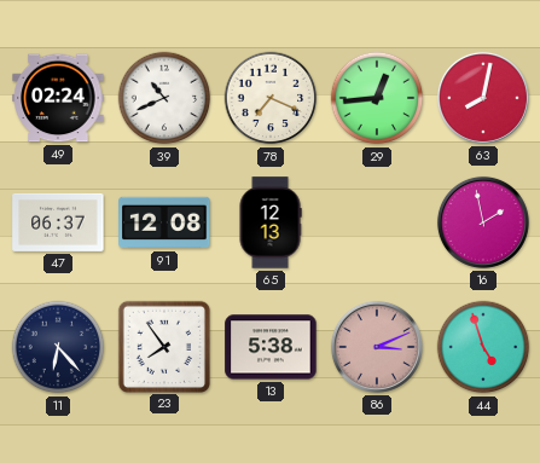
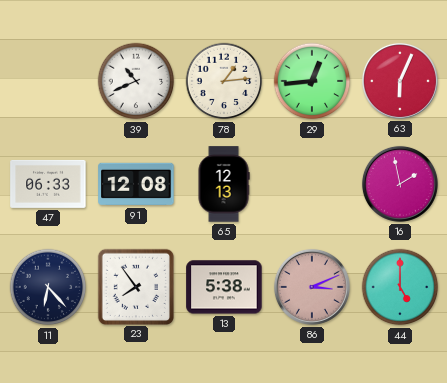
49: 02:24 -> none
78: 7:19 -> 1:14
63: 8:02 -> 6:04
47: 06:37 -> 06:33
44: 4:57 -> 5:00
